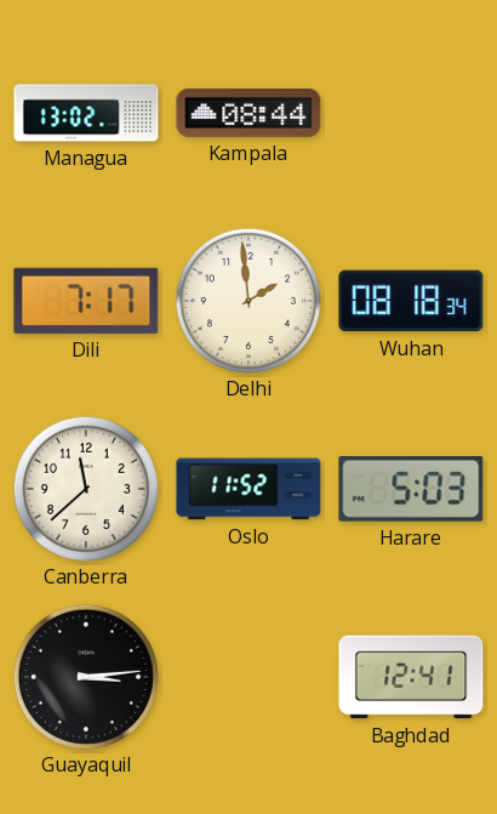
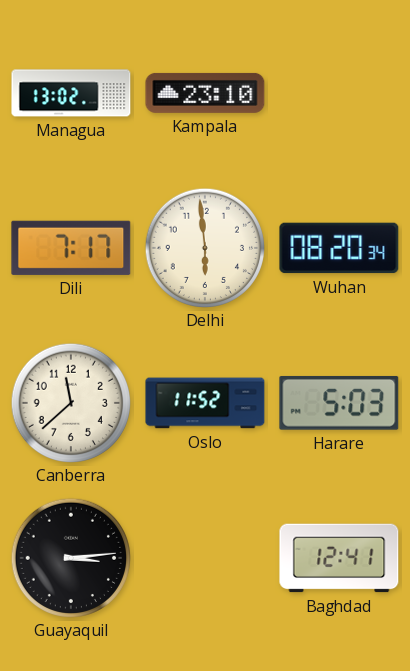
Kampala: 08:44 -> 23:10
Delhi: 1:59 -> 5:59
Wuhan: 08:18 -> 08:20
